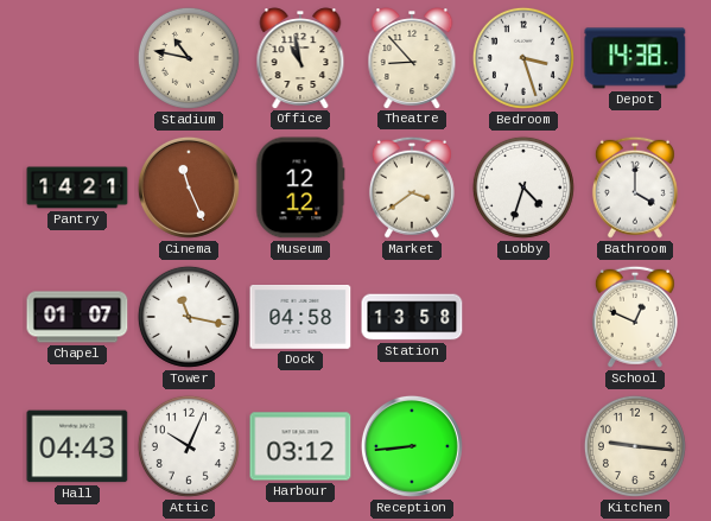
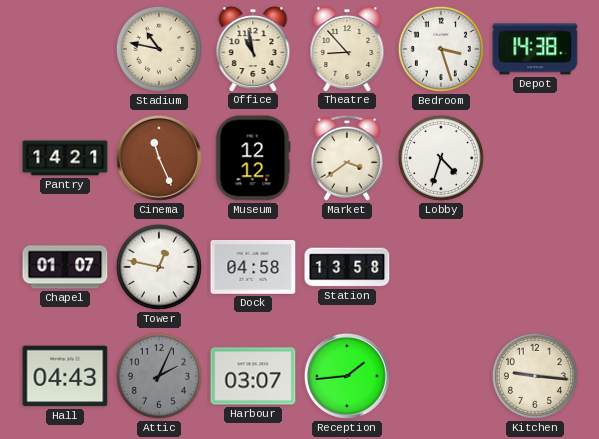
Bathroom: 4:00 -> none
Tower: 11:17 -> 12:47
School: 12:49 -> none
Attic: 10:04 -> 2:04
Attic dial: white -> grey
Harbour: 03:12 -> 03:07
Reception: 8:44 -> 1:44
